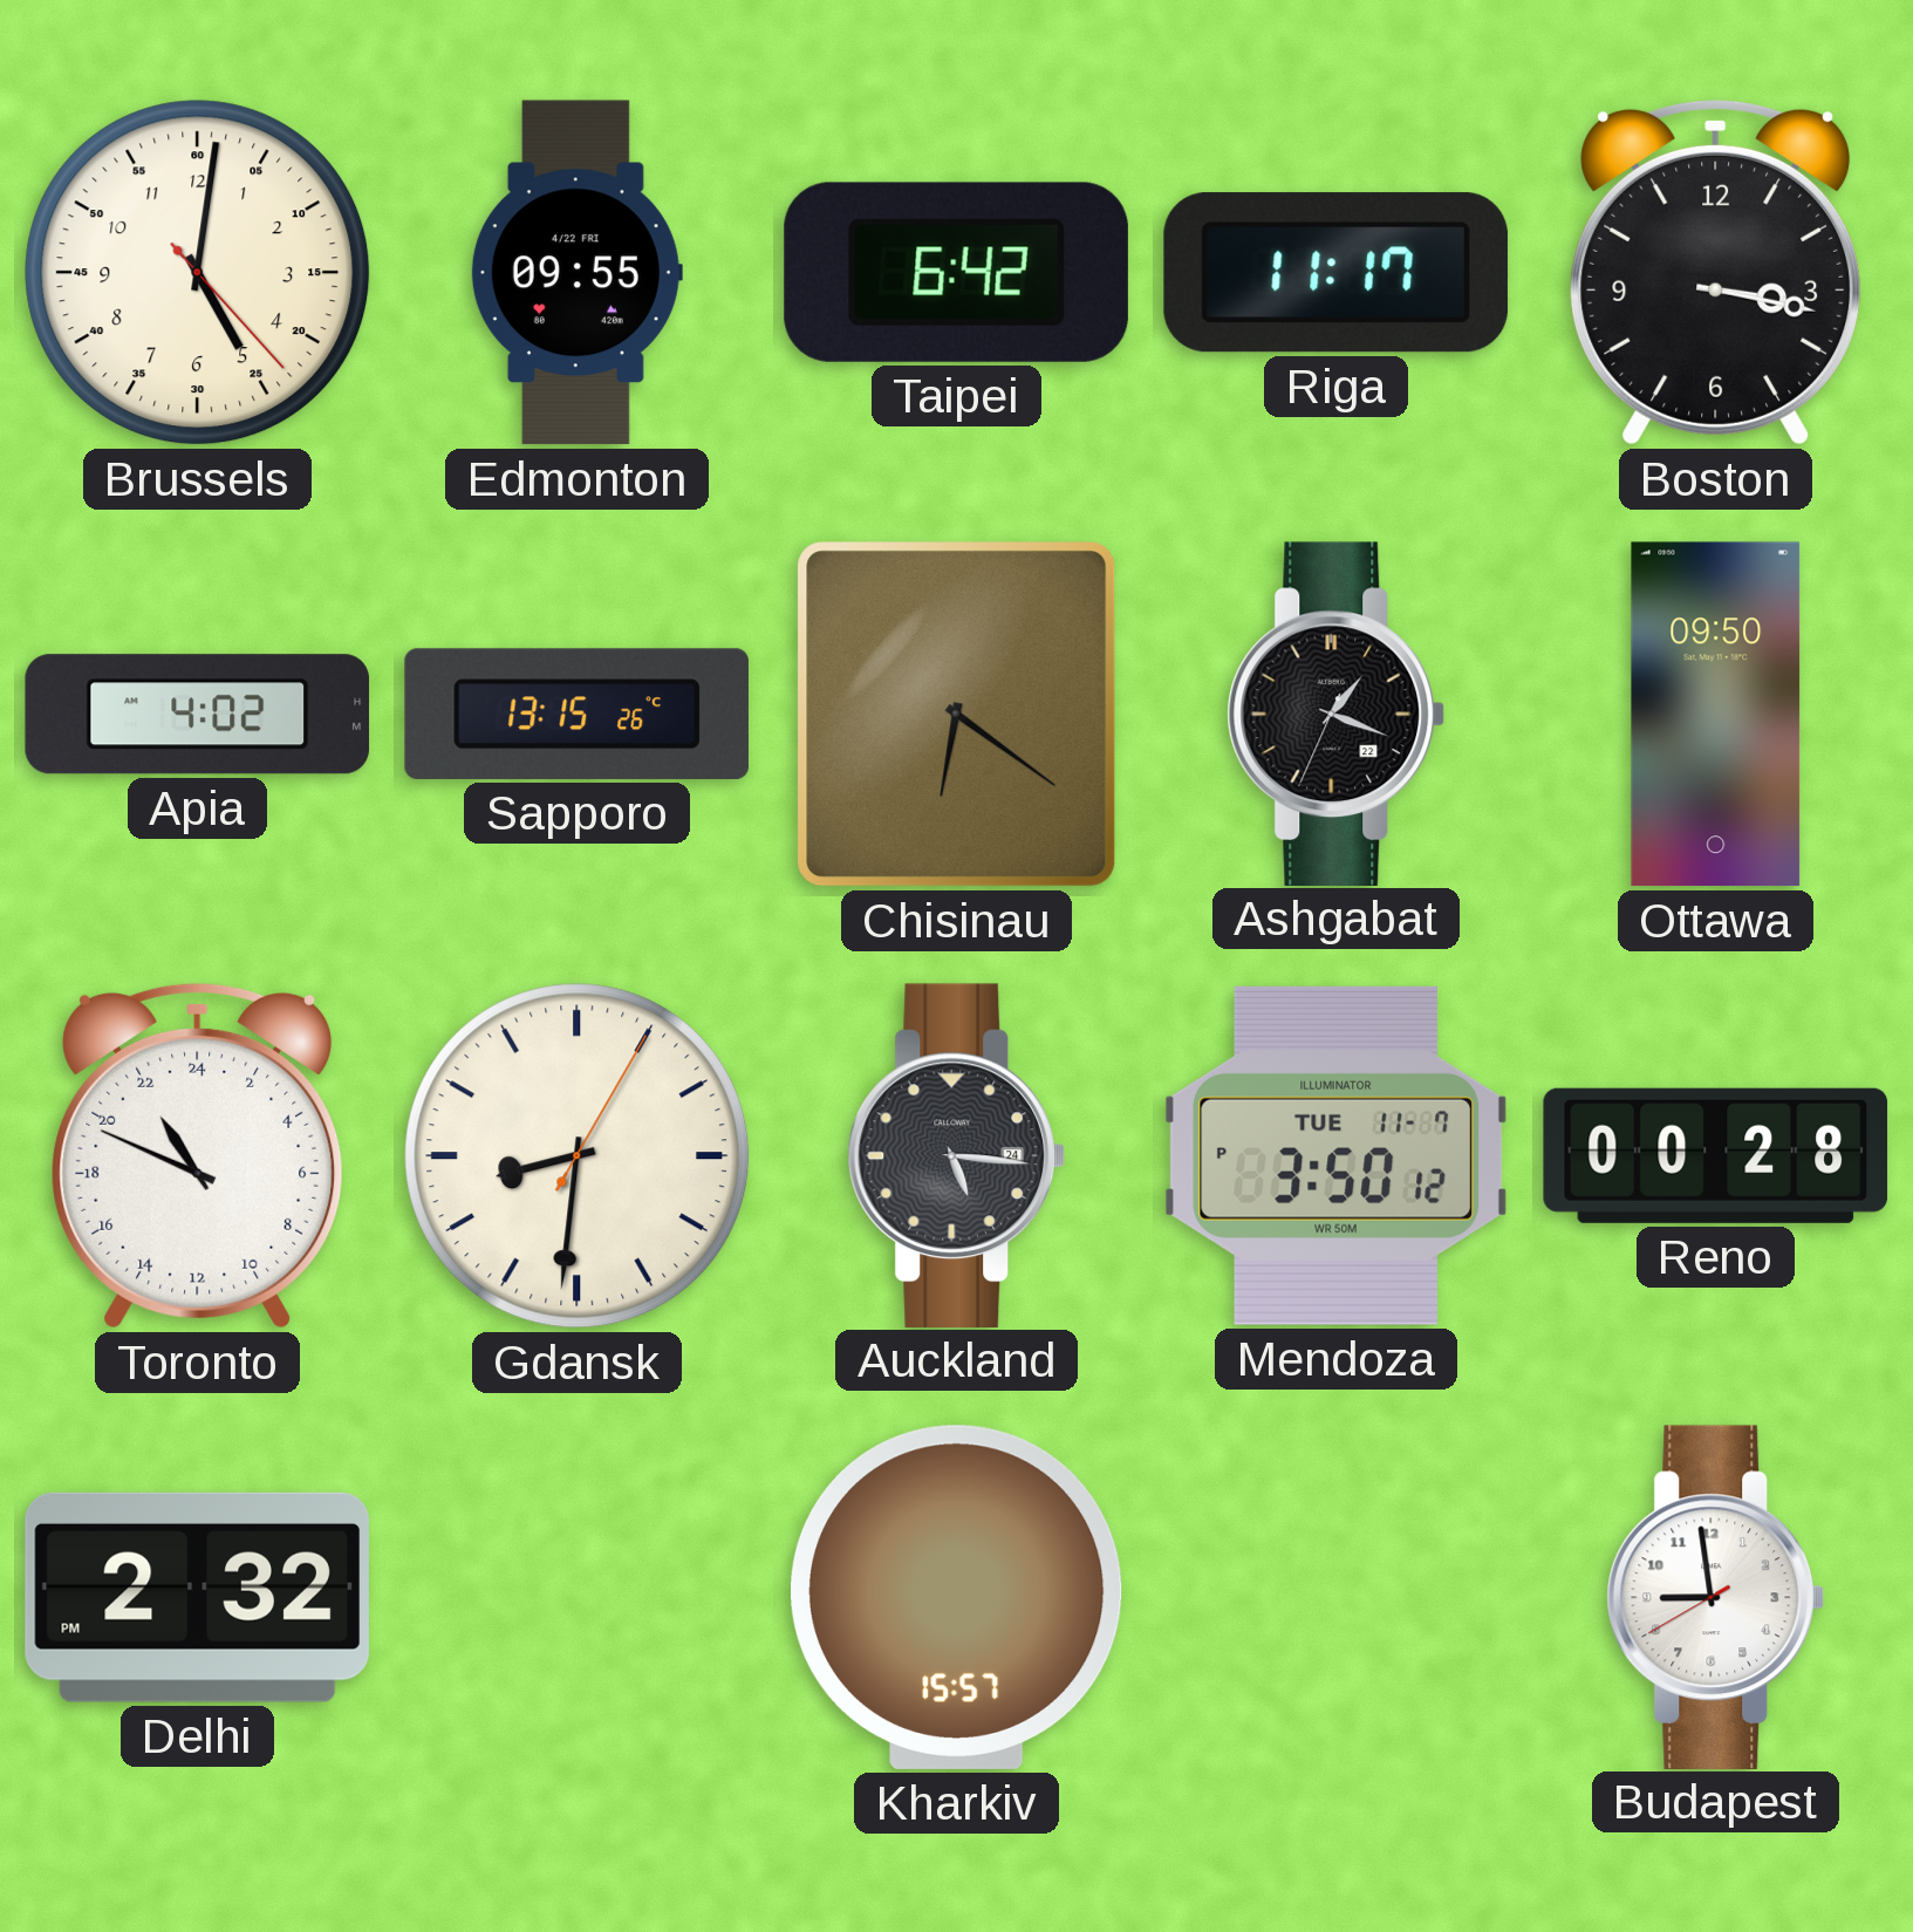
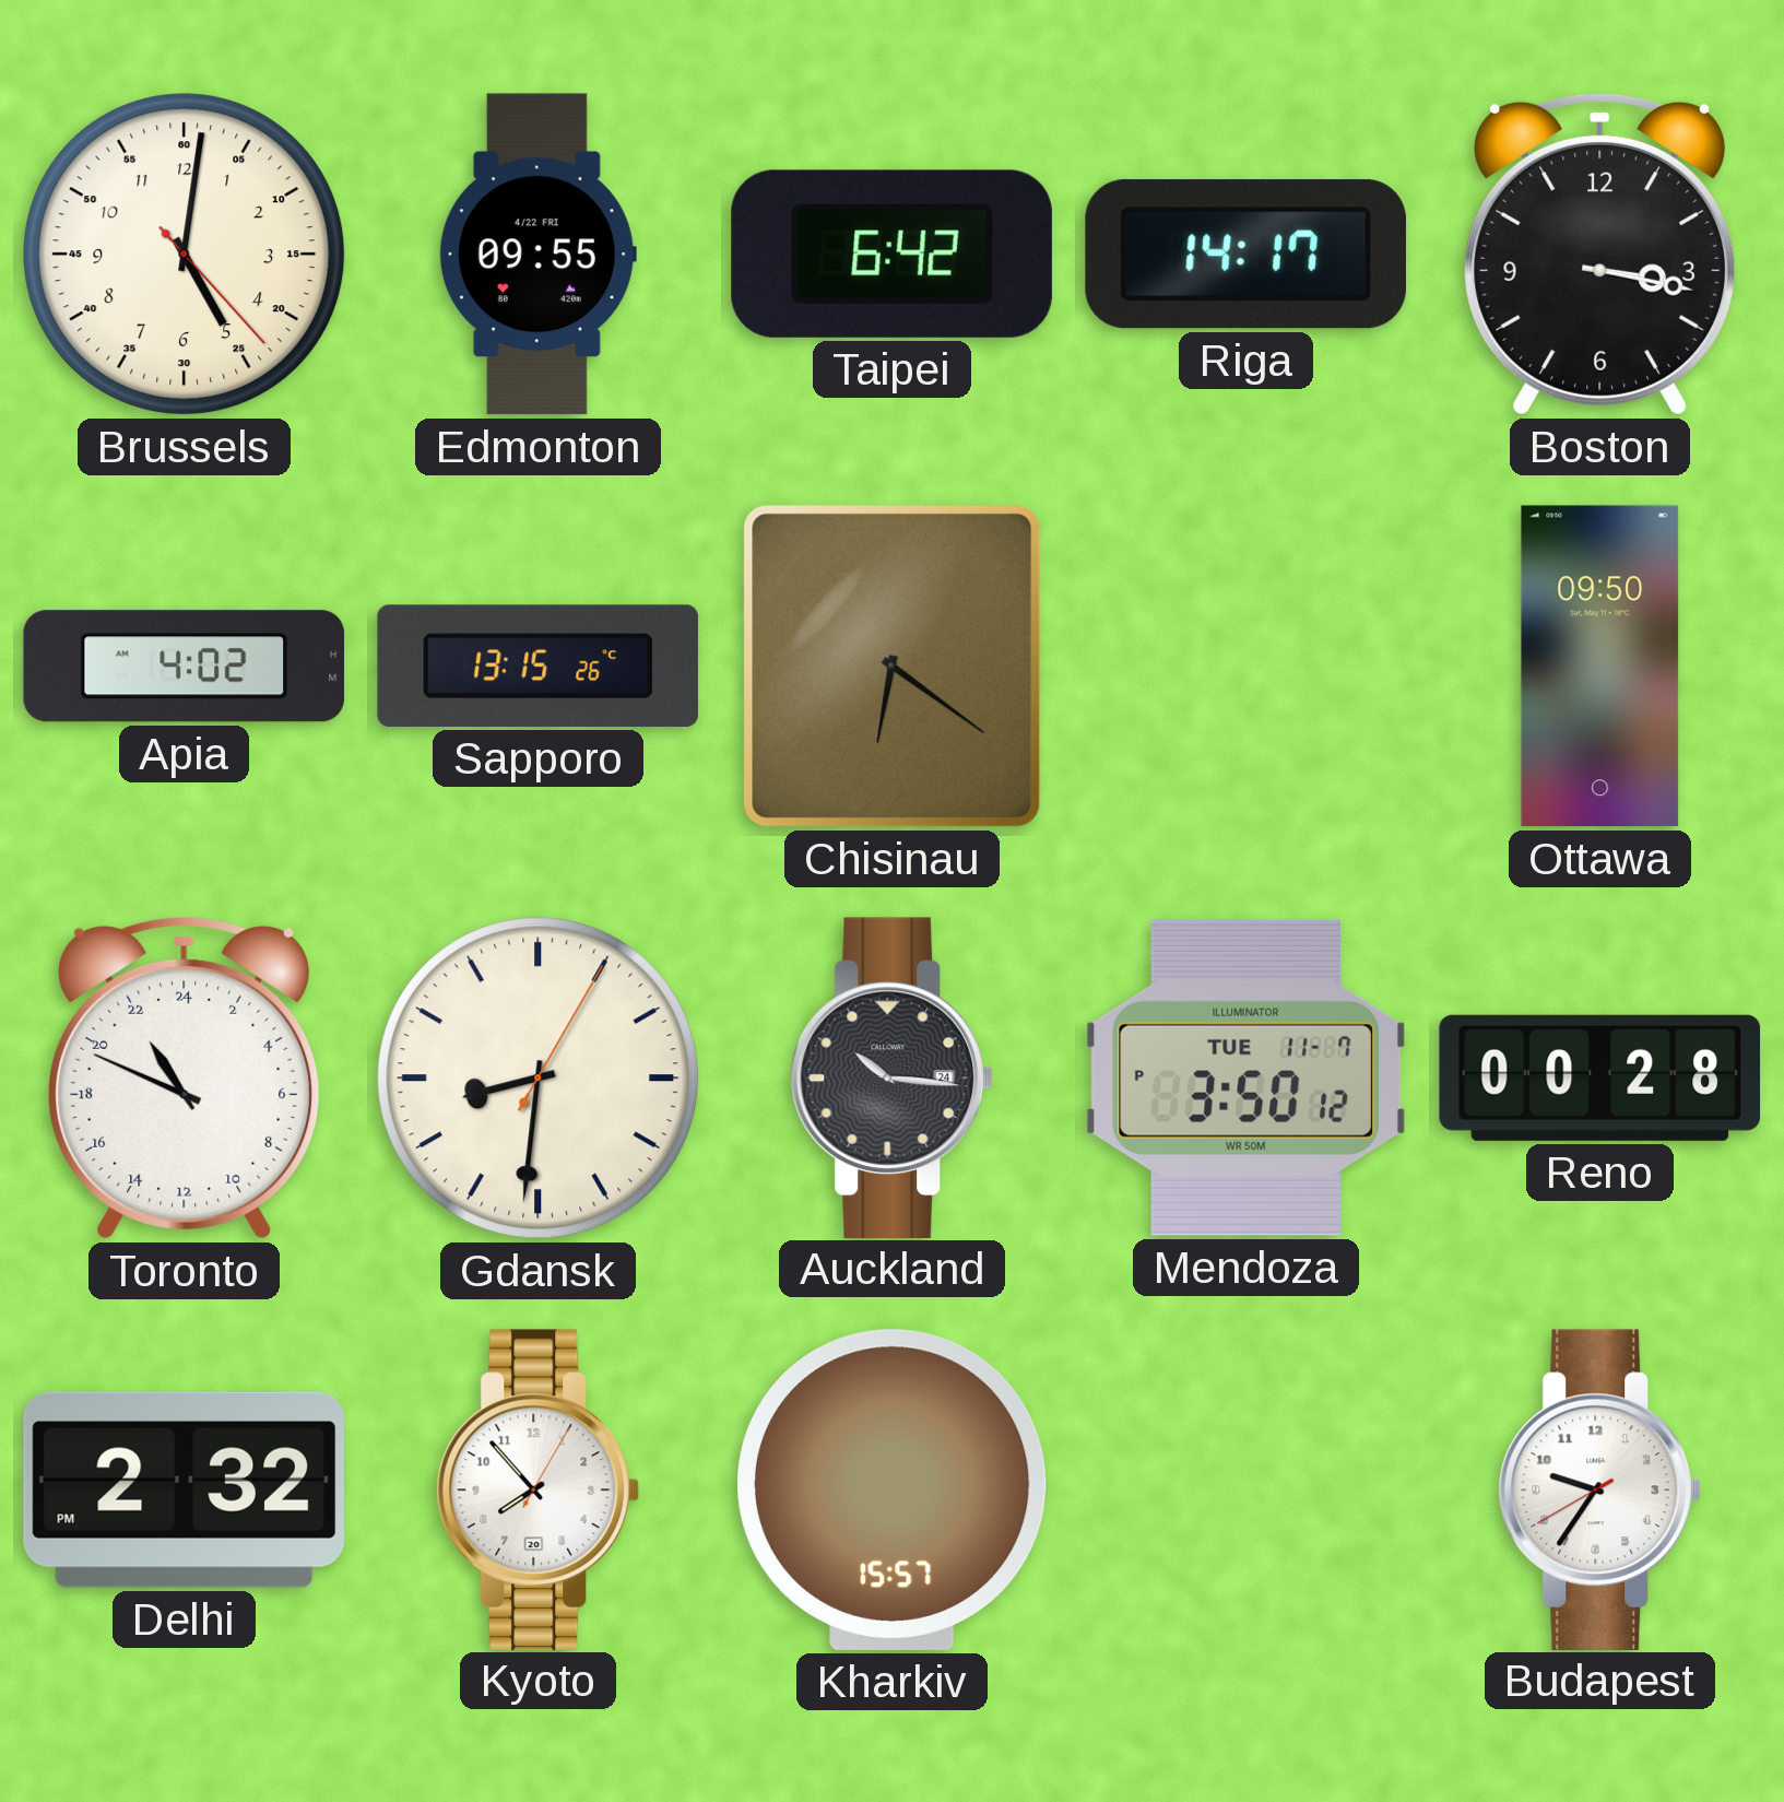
Riga: 11:17 -> 14:17
Ashgabat: 1:18 -> none
Auckland: 5:16 -> 10:16
Kyoto: none -> 7:53
Budapest: 8:58 -> 9:35
